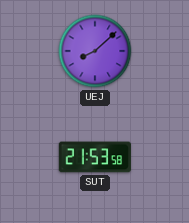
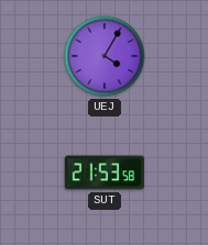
UEJ: 8:08 -> 4:05
